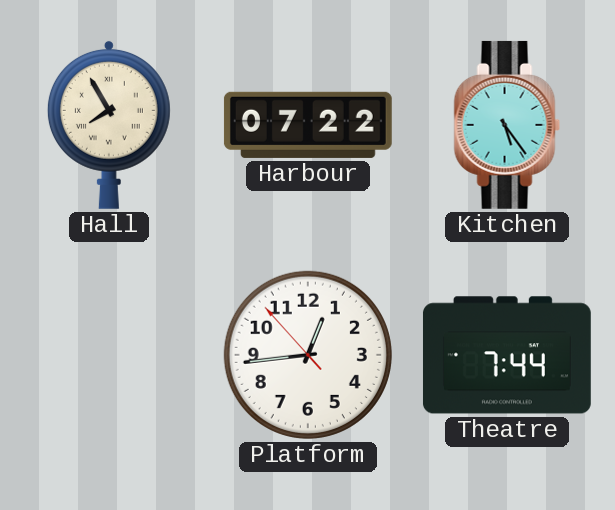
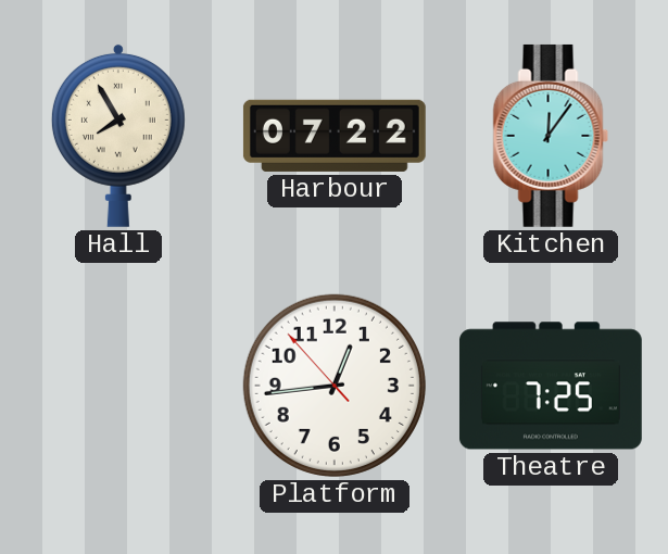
Kitchen: 5:24 -> 12:06
Theatre: 7:44 -> 7:25
